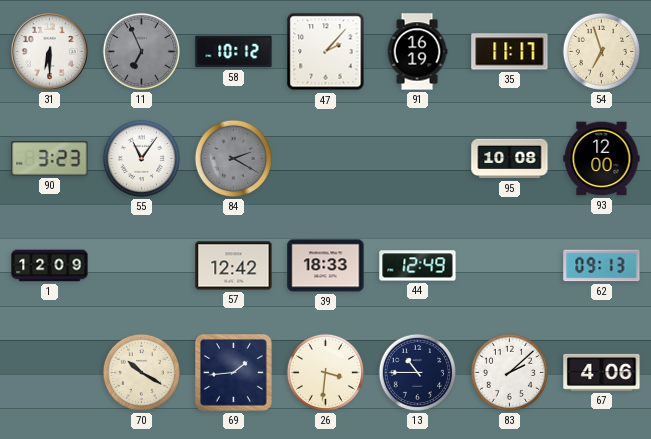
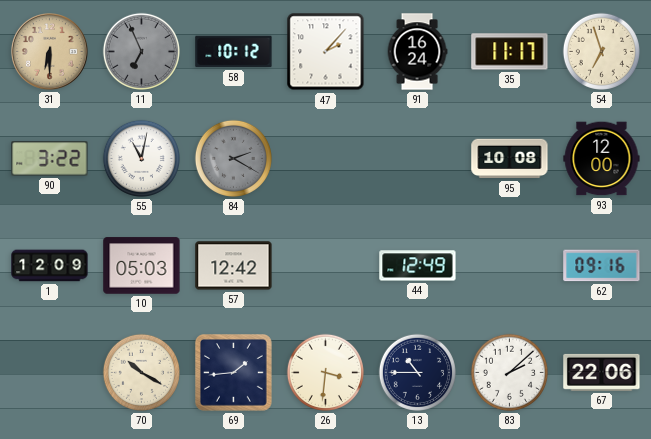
31 dial: white -> champagne
91: 16:19 -> 16:24
90: 3:23 -> 3:22
55: 11:06 -> 11:02
10: none -> 05:03
39: 18:33 -> none
62: 09:13 -> 09:16
67: 4:06 -> 22:06
